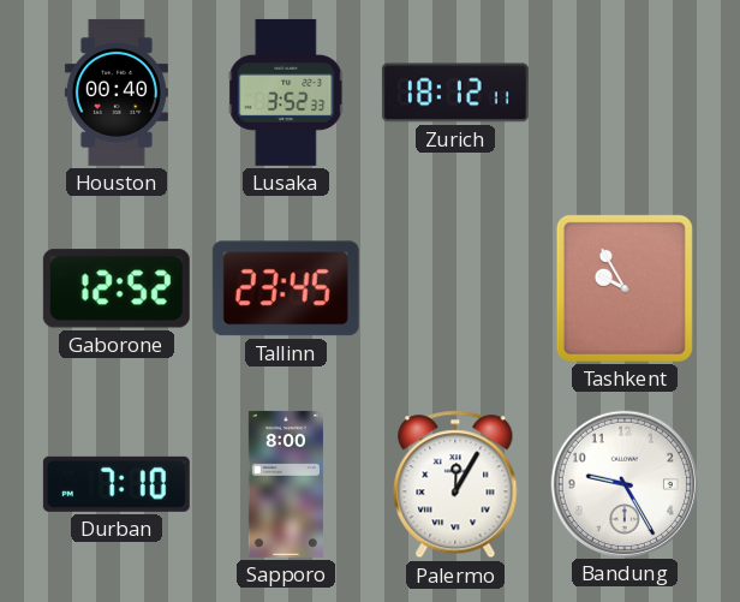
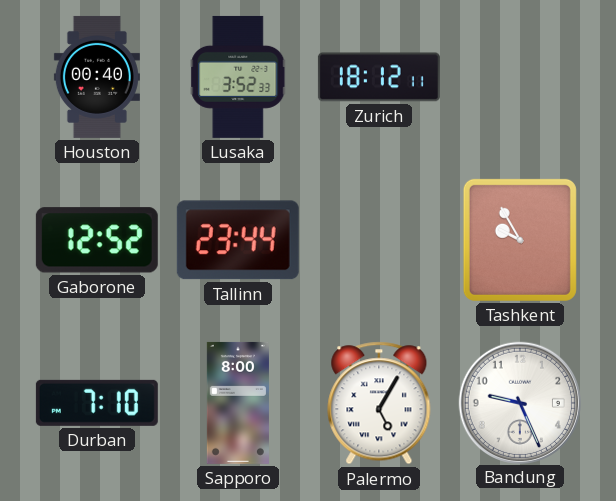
Tallinn: 23:45 -> 23:44
Palermo: 12:05 -> 5:05
Bandung: 9:25 -> 9:26
